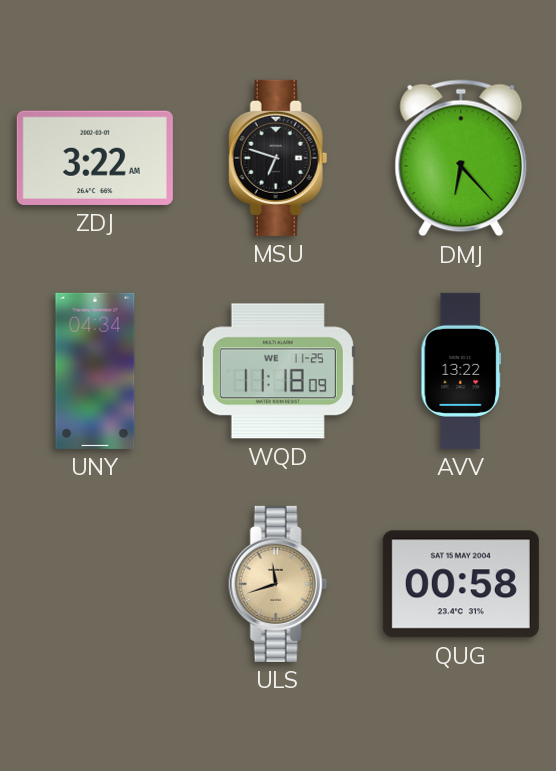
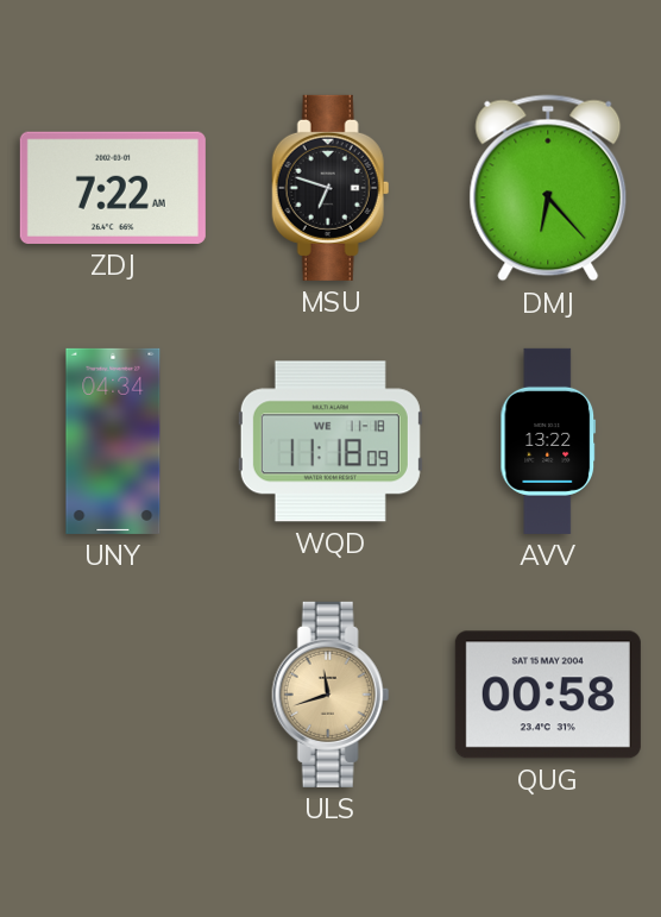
ZDJ: 3:22 -> 7:22
WQD date: WE 11-25 -> WE 11-18
